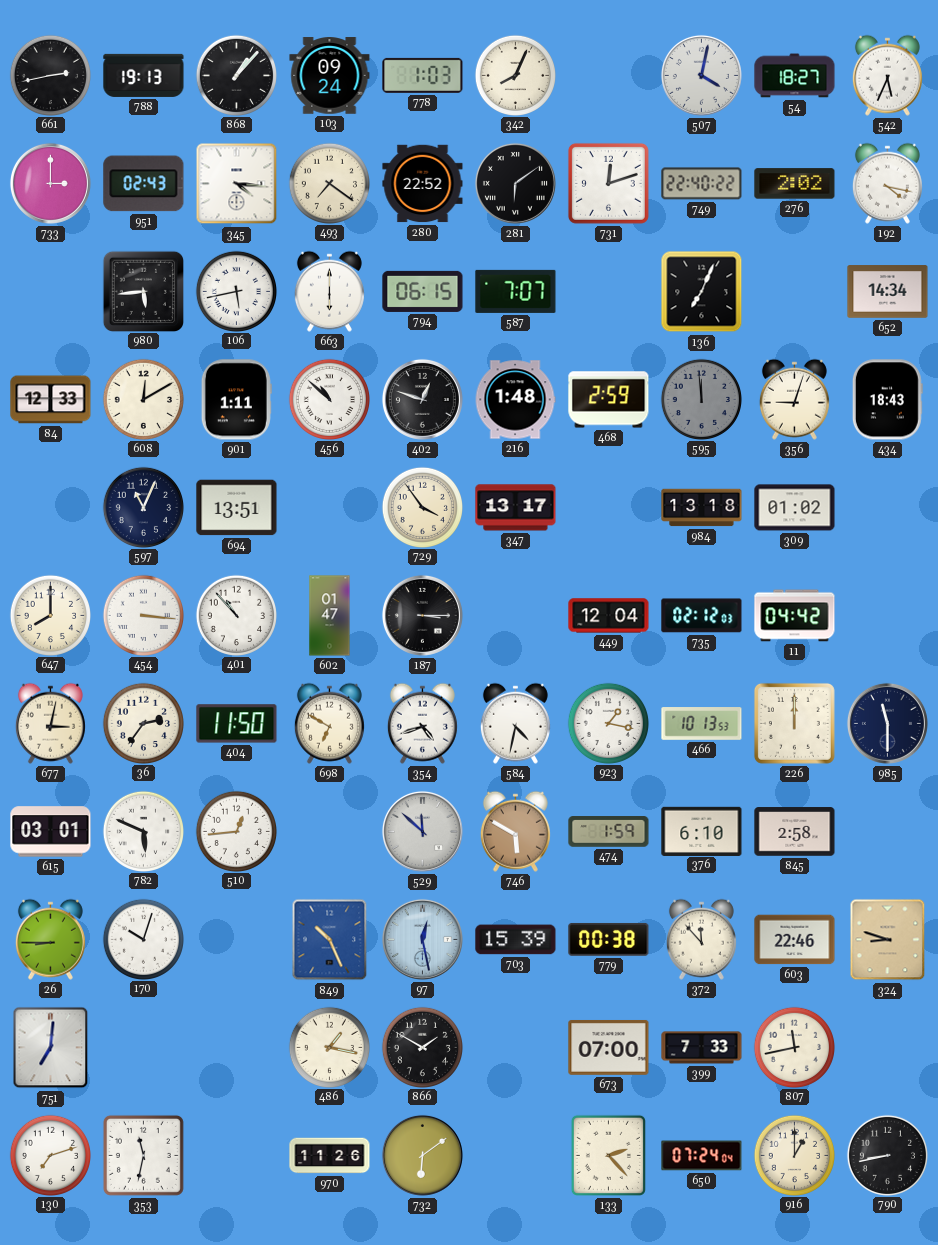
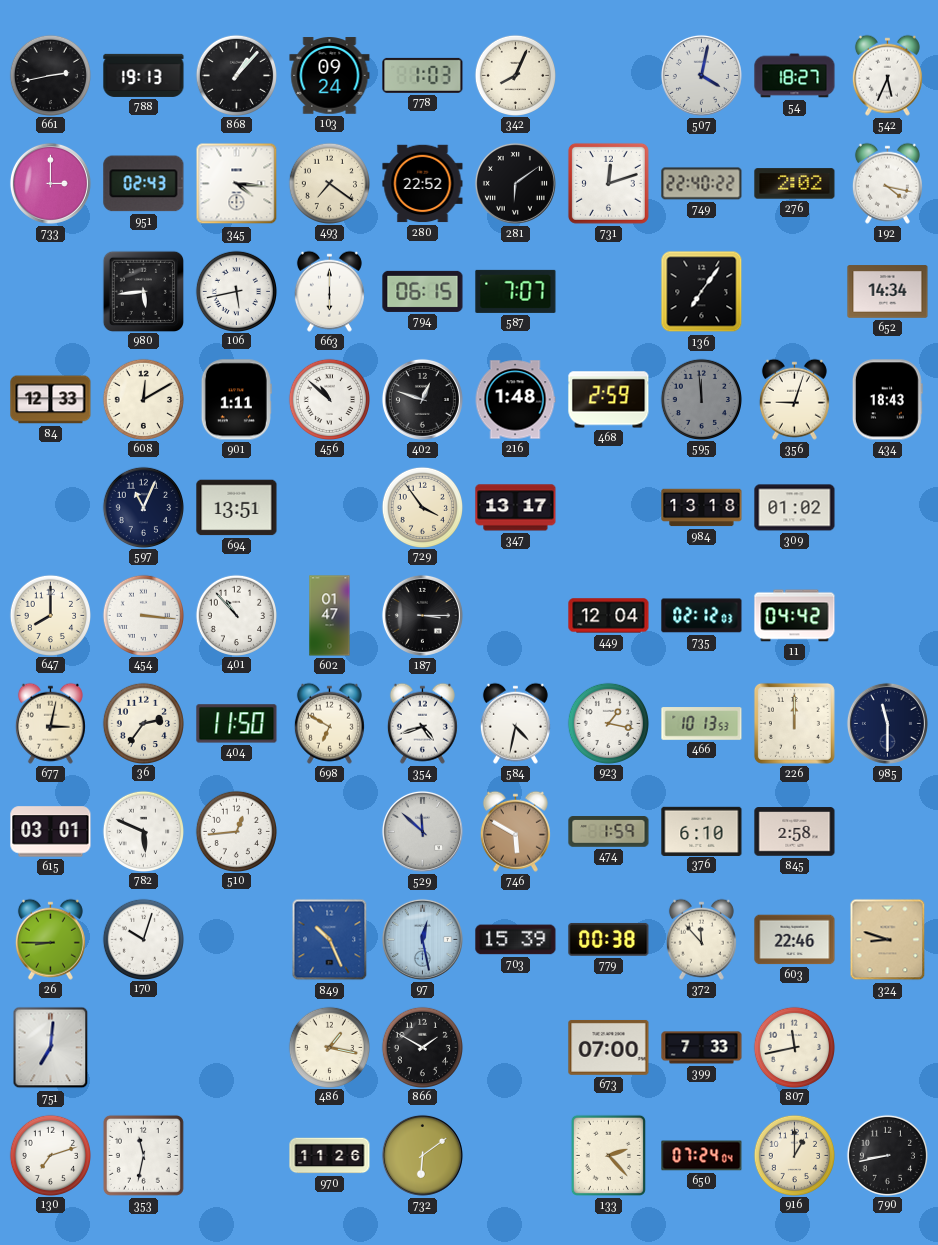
136: 7:04 -> 7:06
